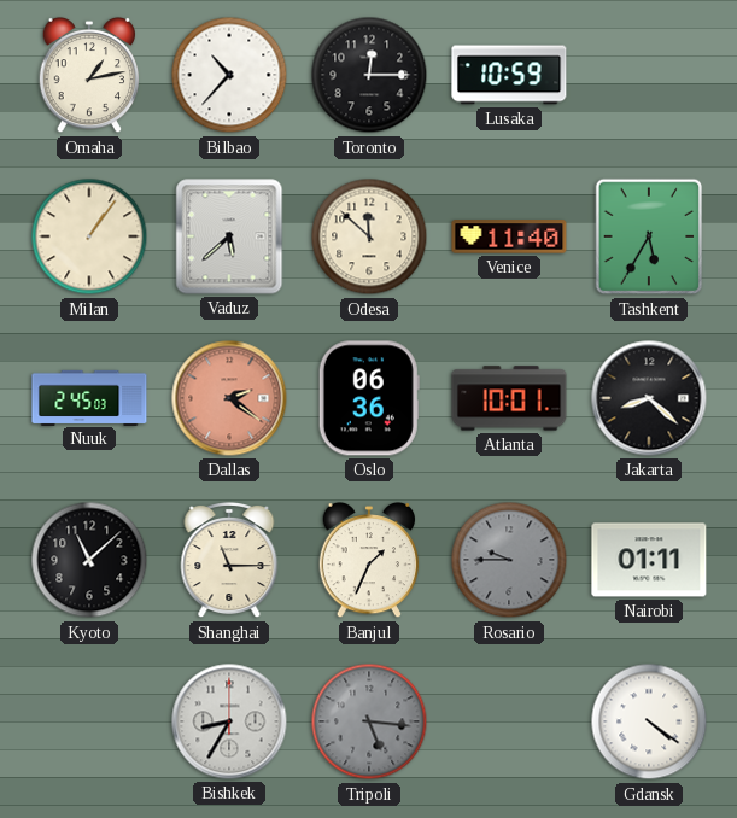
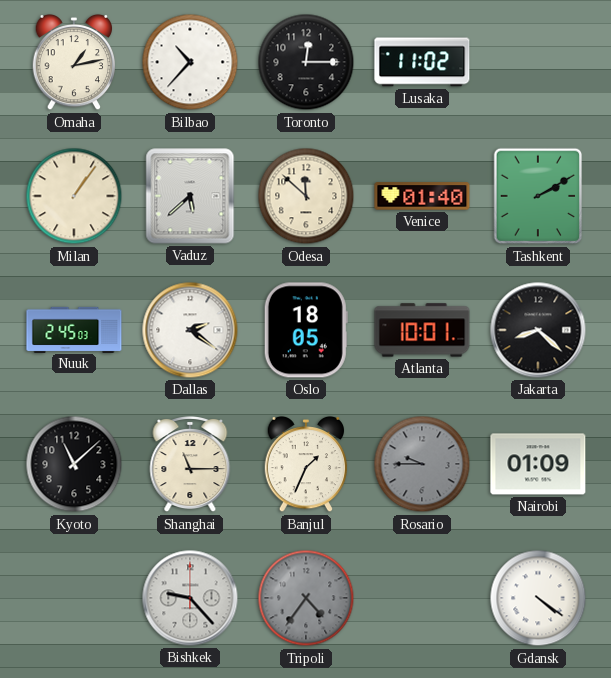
Lusaka: 10:59 -> 11:02
Venice: 11:40 -> 01:40
Tashkent: 5:35 -> 2:10
Dallas dial: salmon -> white
Oslo: 06:36 -> 18:05
Nairobi: 01:11 -> 01:09
Bishkek: 8:35 -> 9:23
Tripoli: 5:16 -> 4:36
